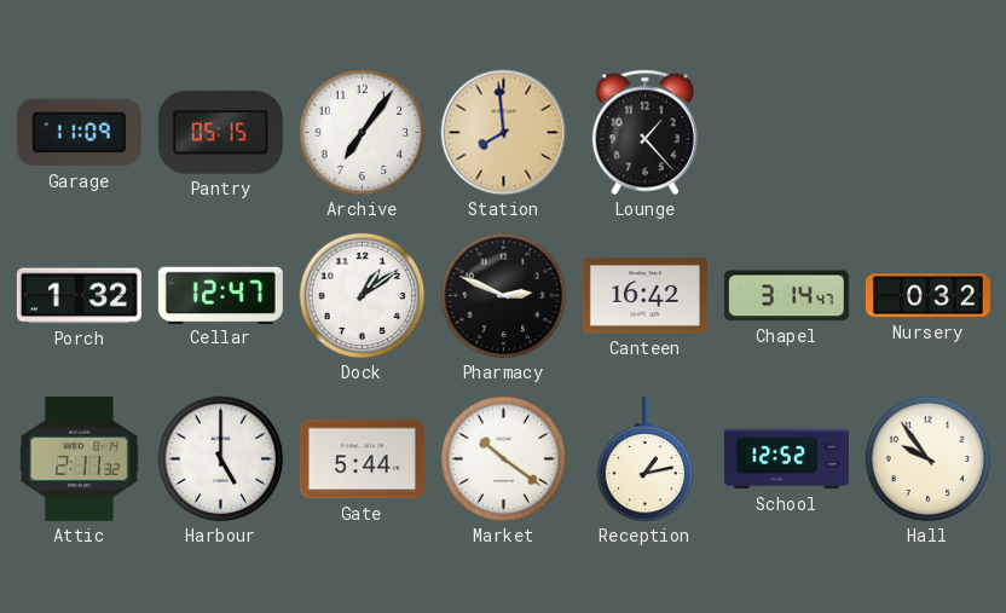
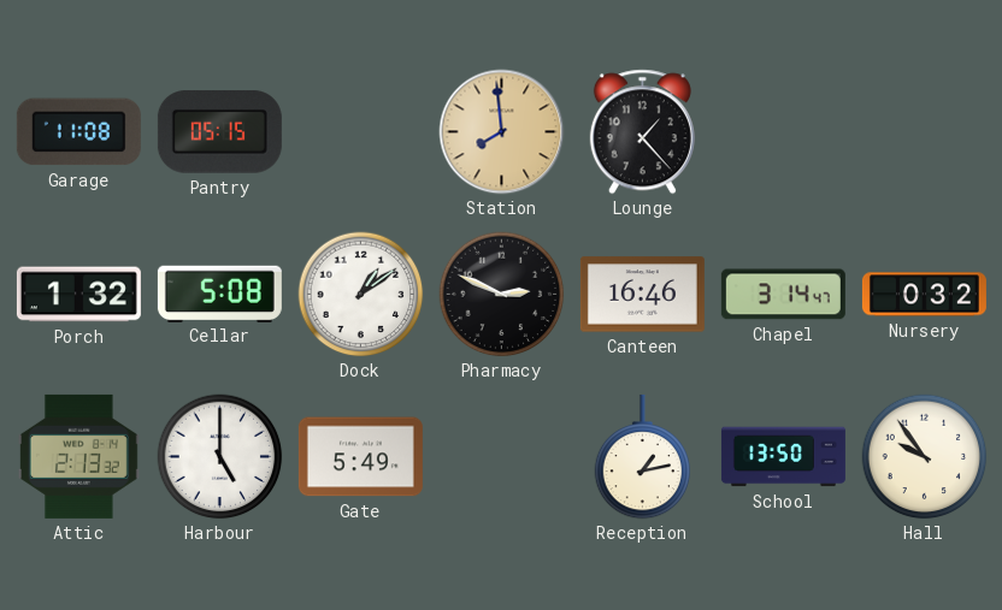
Garage: 11:09 -> 11:08
Archive: 7:06 -> none
Cellar: 12:47 -> 5:08
Canteen: 16:42 -> 16:46
Attic: 2:11 -> 2:13
Gate: 5:44 -> 5:49
Market: 10:21 -> none
School: 12:52 -> 13:50
